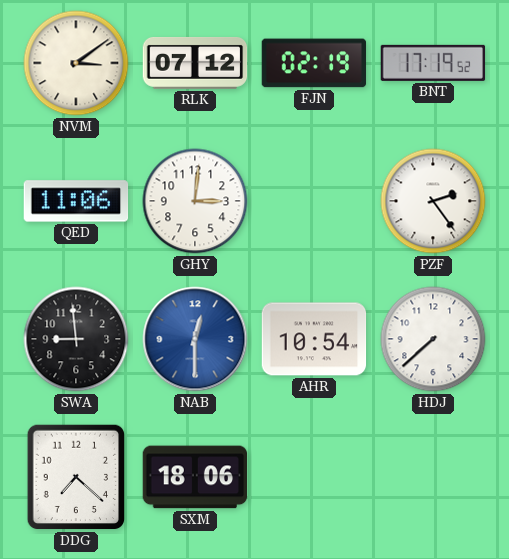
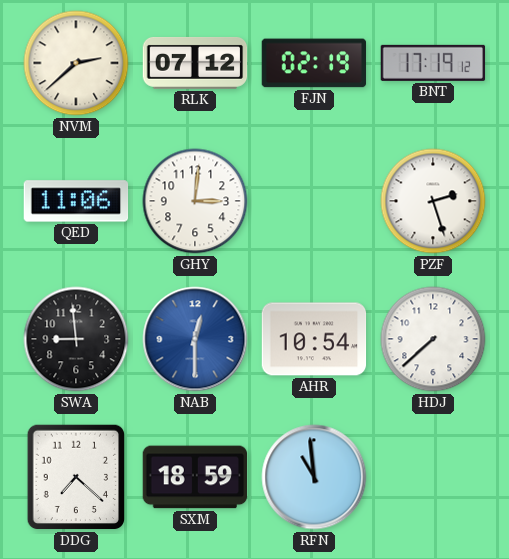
NVM: 3:09 -> 2:38
BNT: 17:19:52 -> 17:19:12
PZF: 2:24 -> 2:27
SXM: 18:06 -> 18:59
RFN: none -> 10:59
